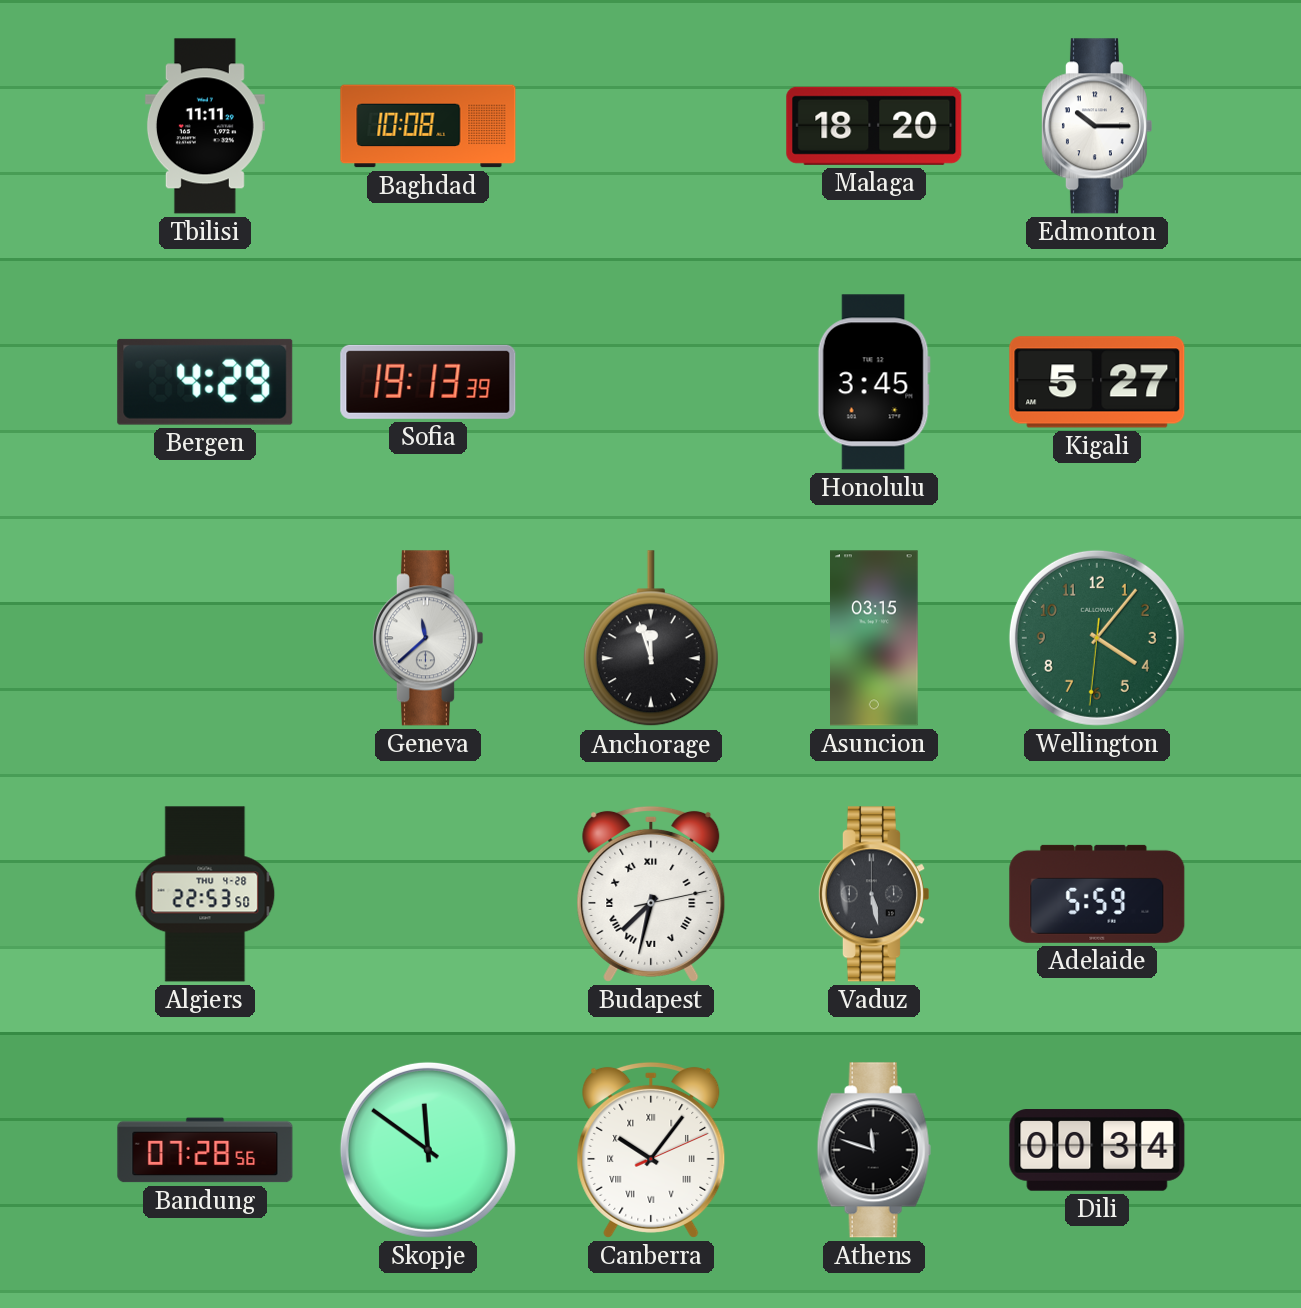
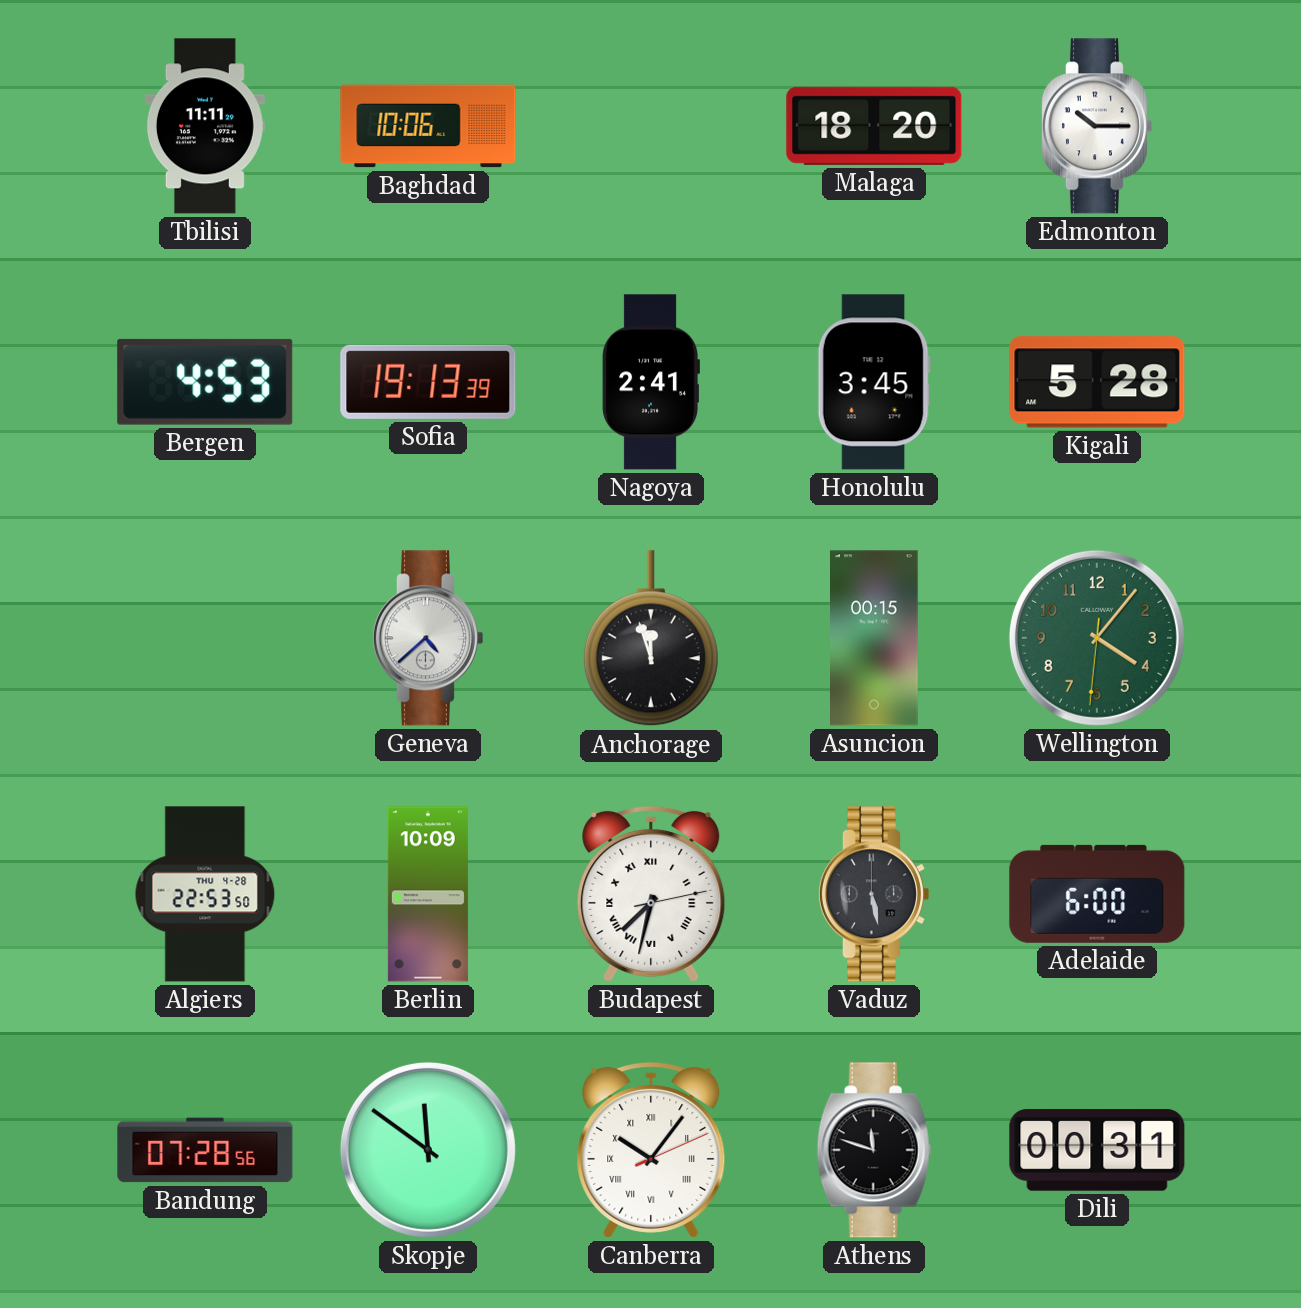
Baghdad: 10:08 -> 10:06
Bergen: 4:29 -> 4:53
Nagoya: none -> 2:41
Kigali: 5:27 -> 5:28
Geneva: 11:38 -> 4:38
Asuncion: 03:15 -> 00:15
Berlin: none -> 10:09
Adelaide: 5:59 -> 6:00
Dili: 00:34 -> 00:31
